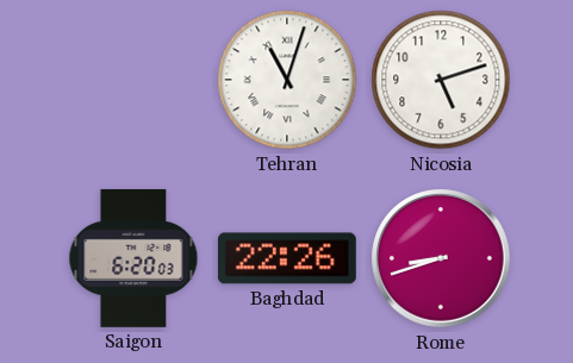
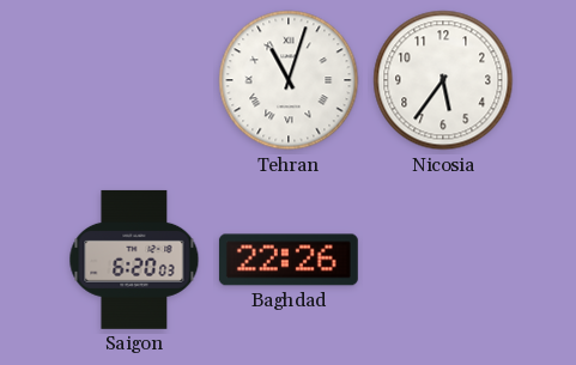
Nicosia: 5:12 -> 5:36
Rome: 8:42 -> none
